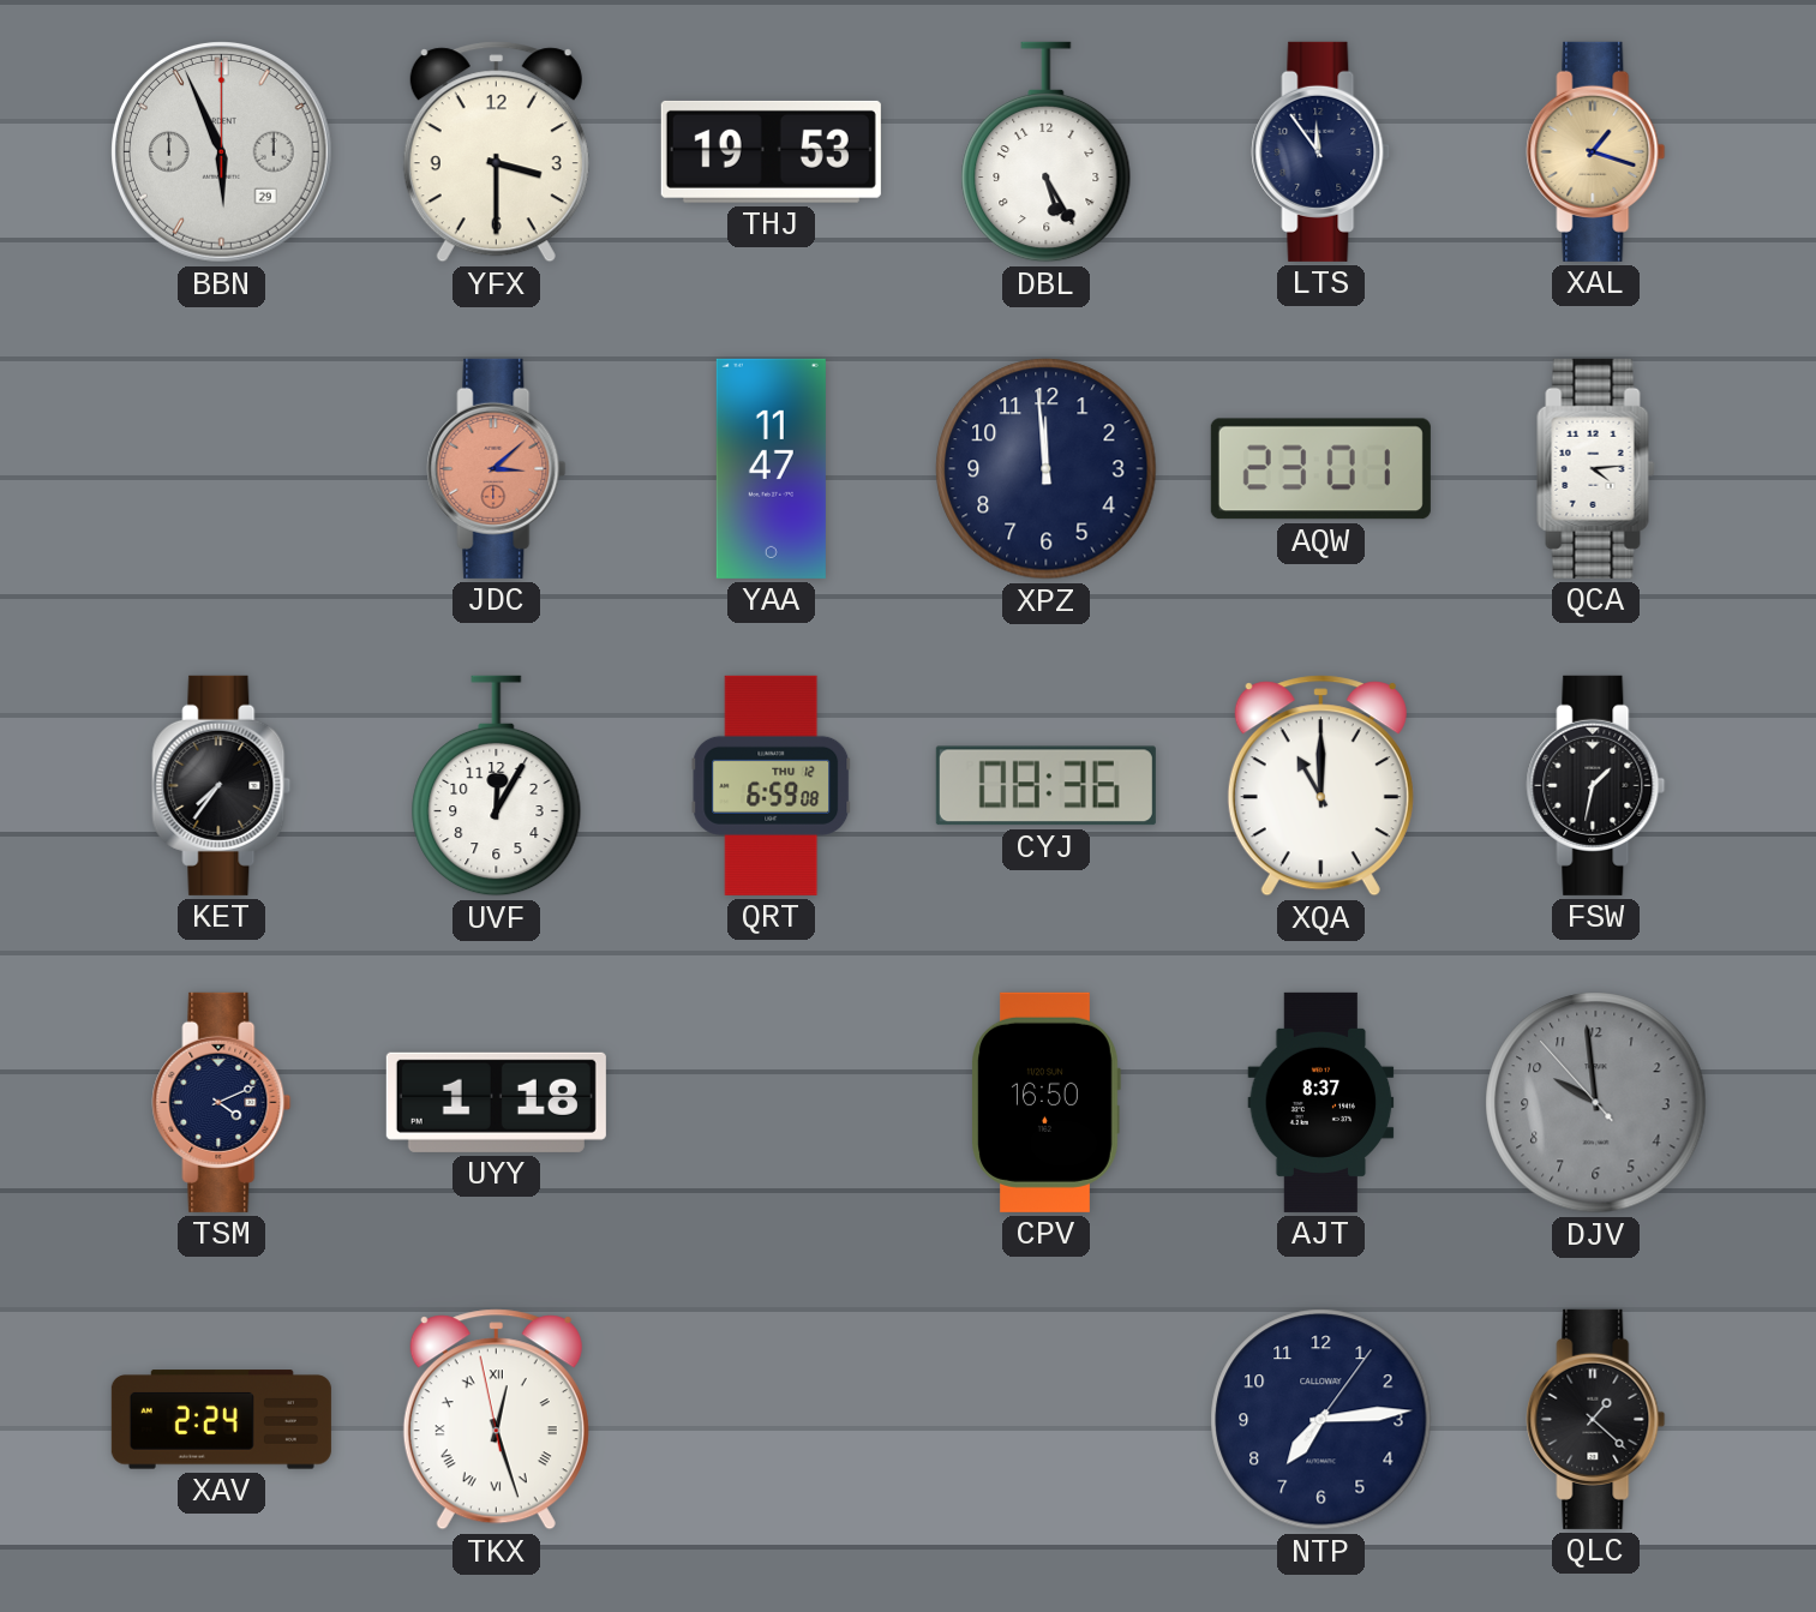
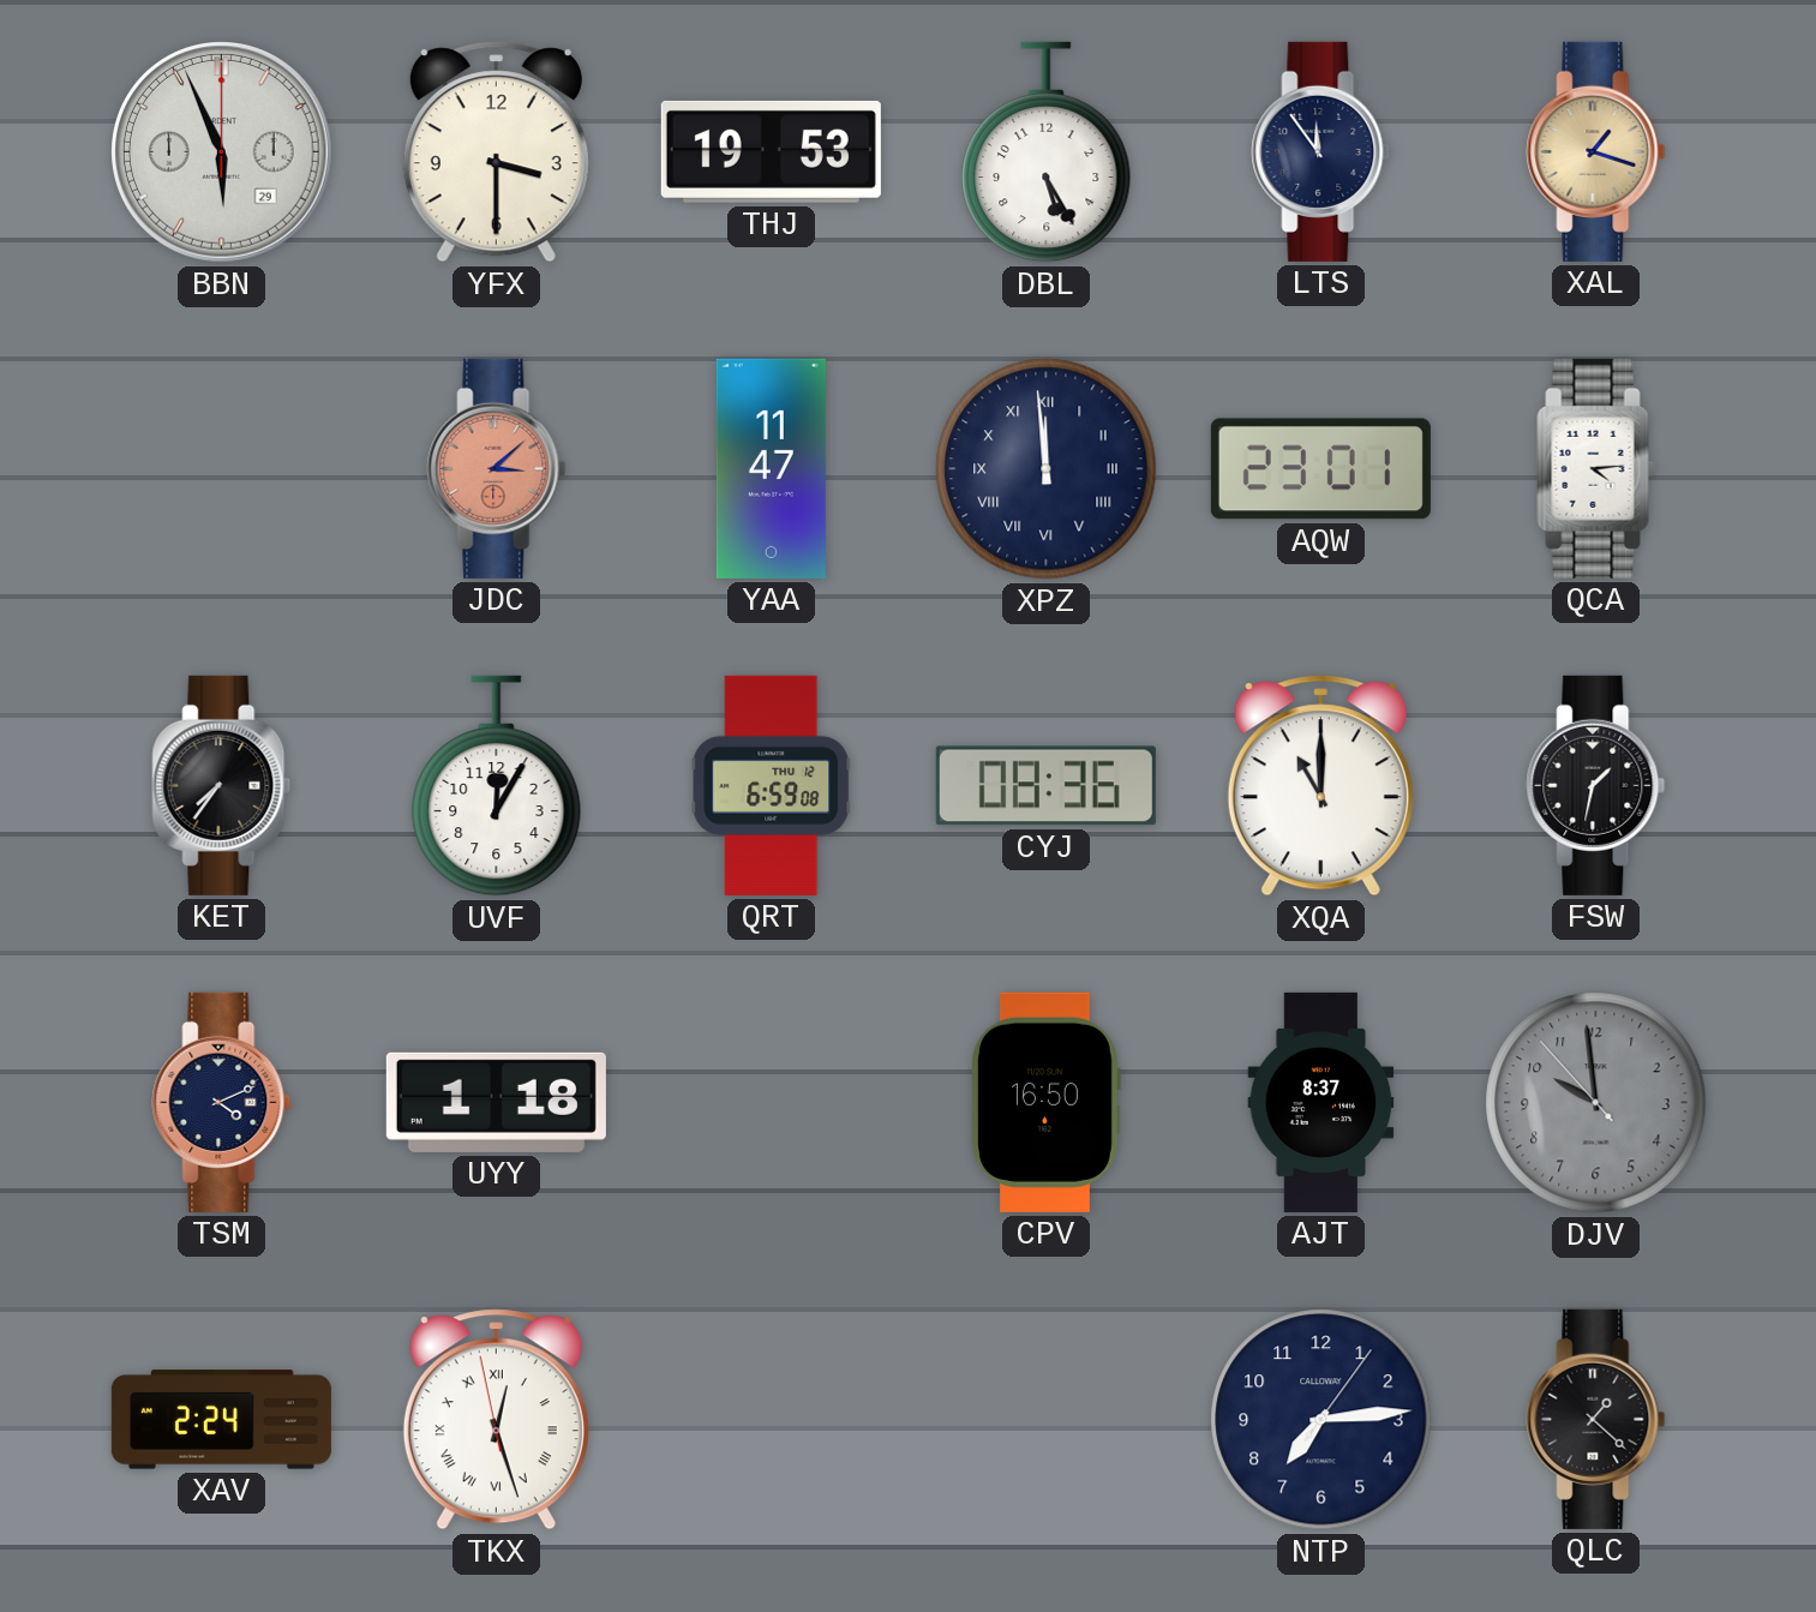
XPZ numerals: Arabic -> Roman
